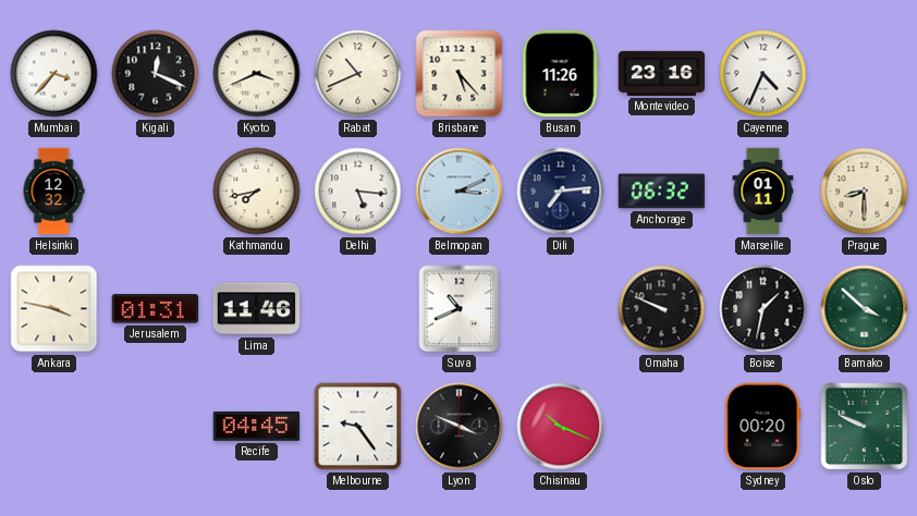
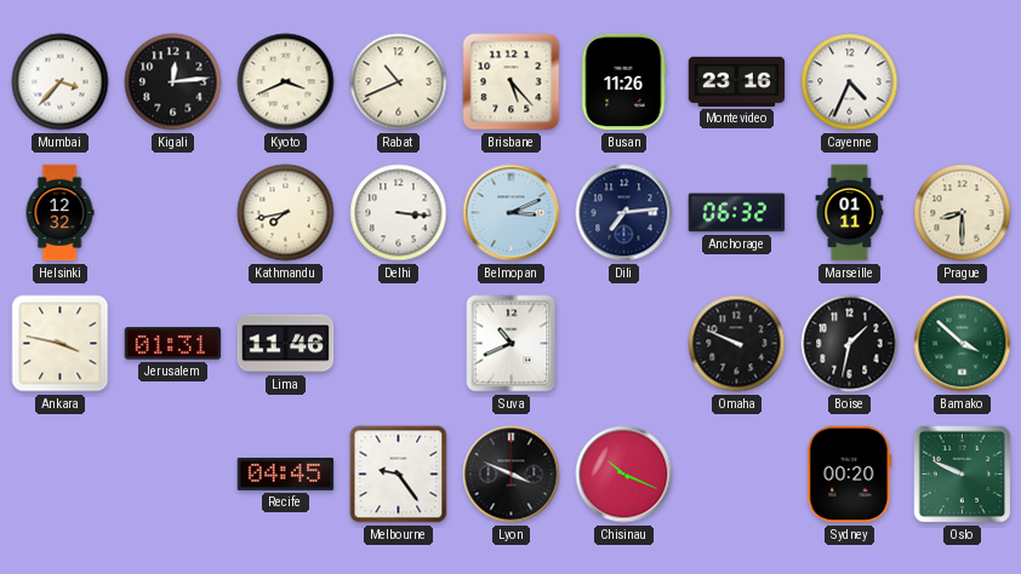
Kigali: 12:19 -> 12:14
Delhi: 5:16 -> 3:16
